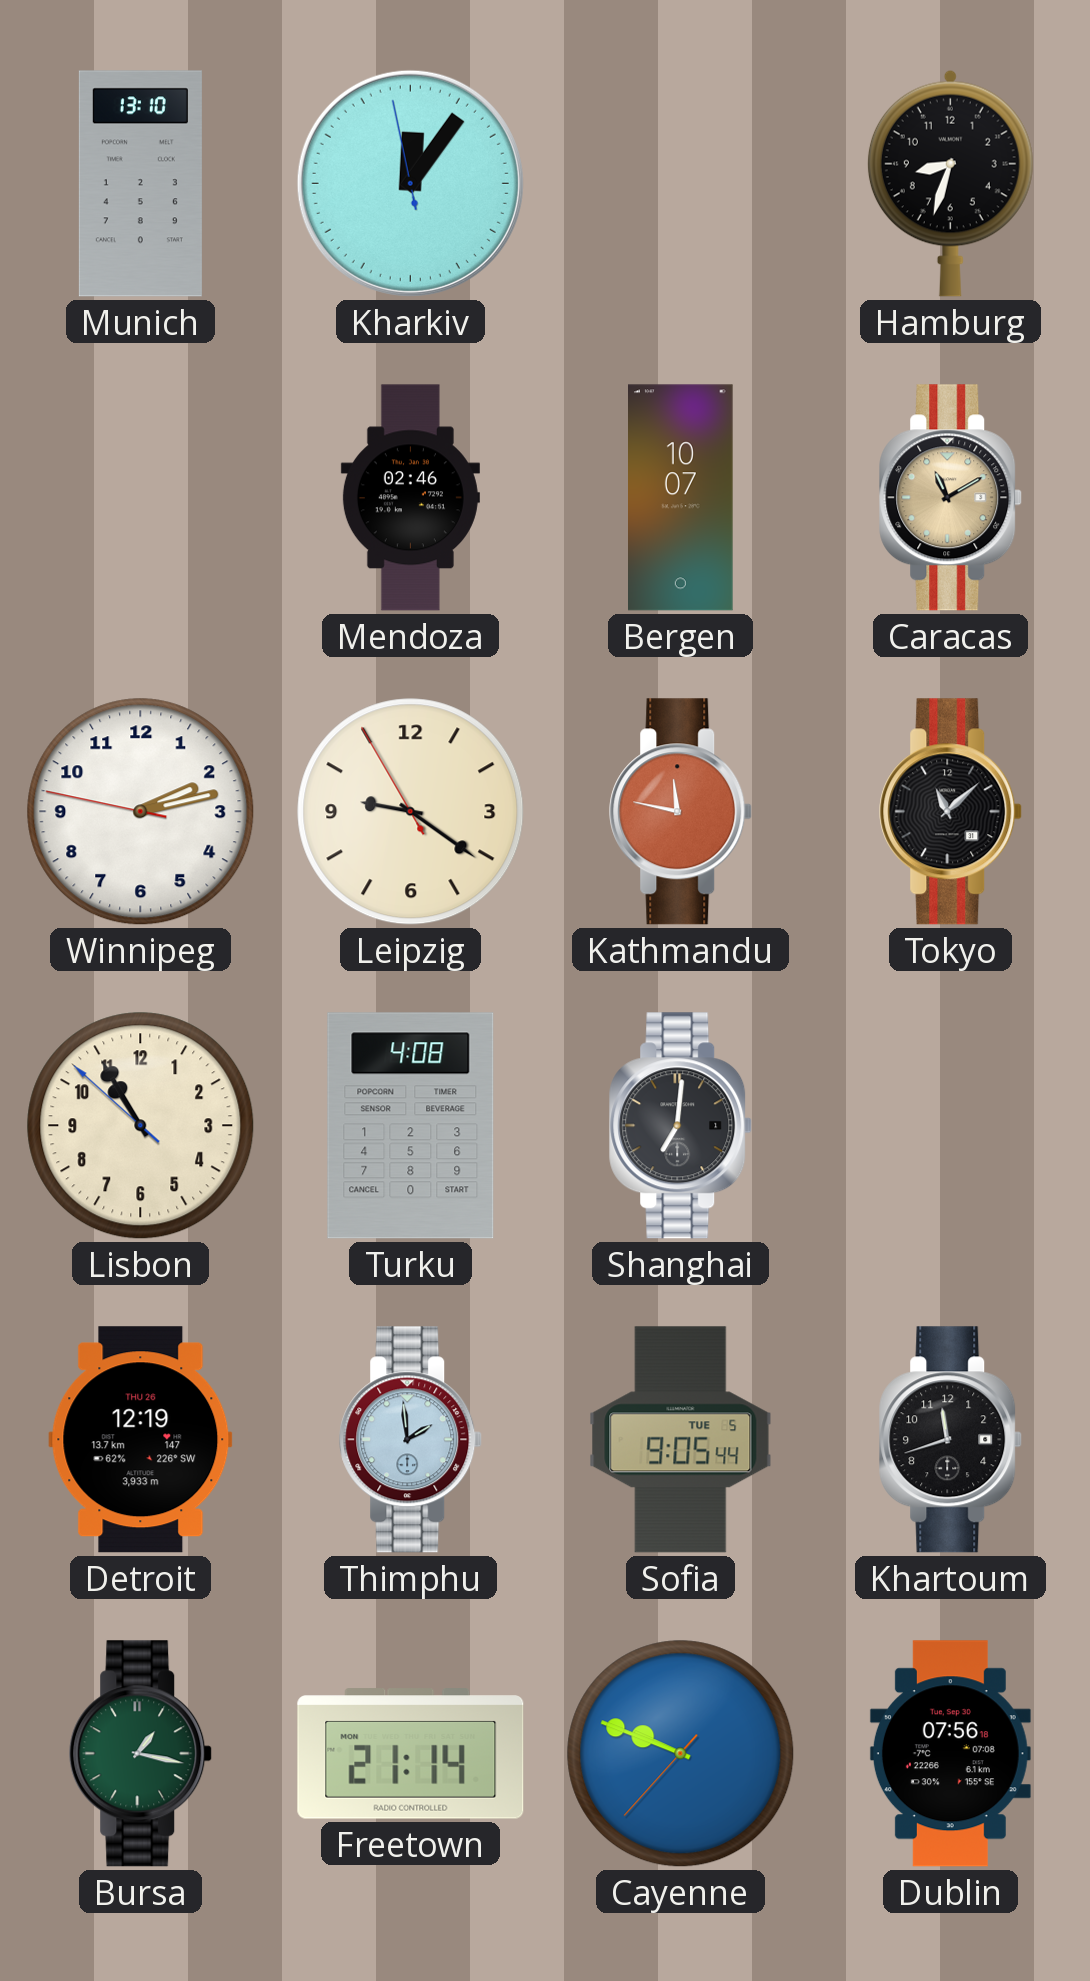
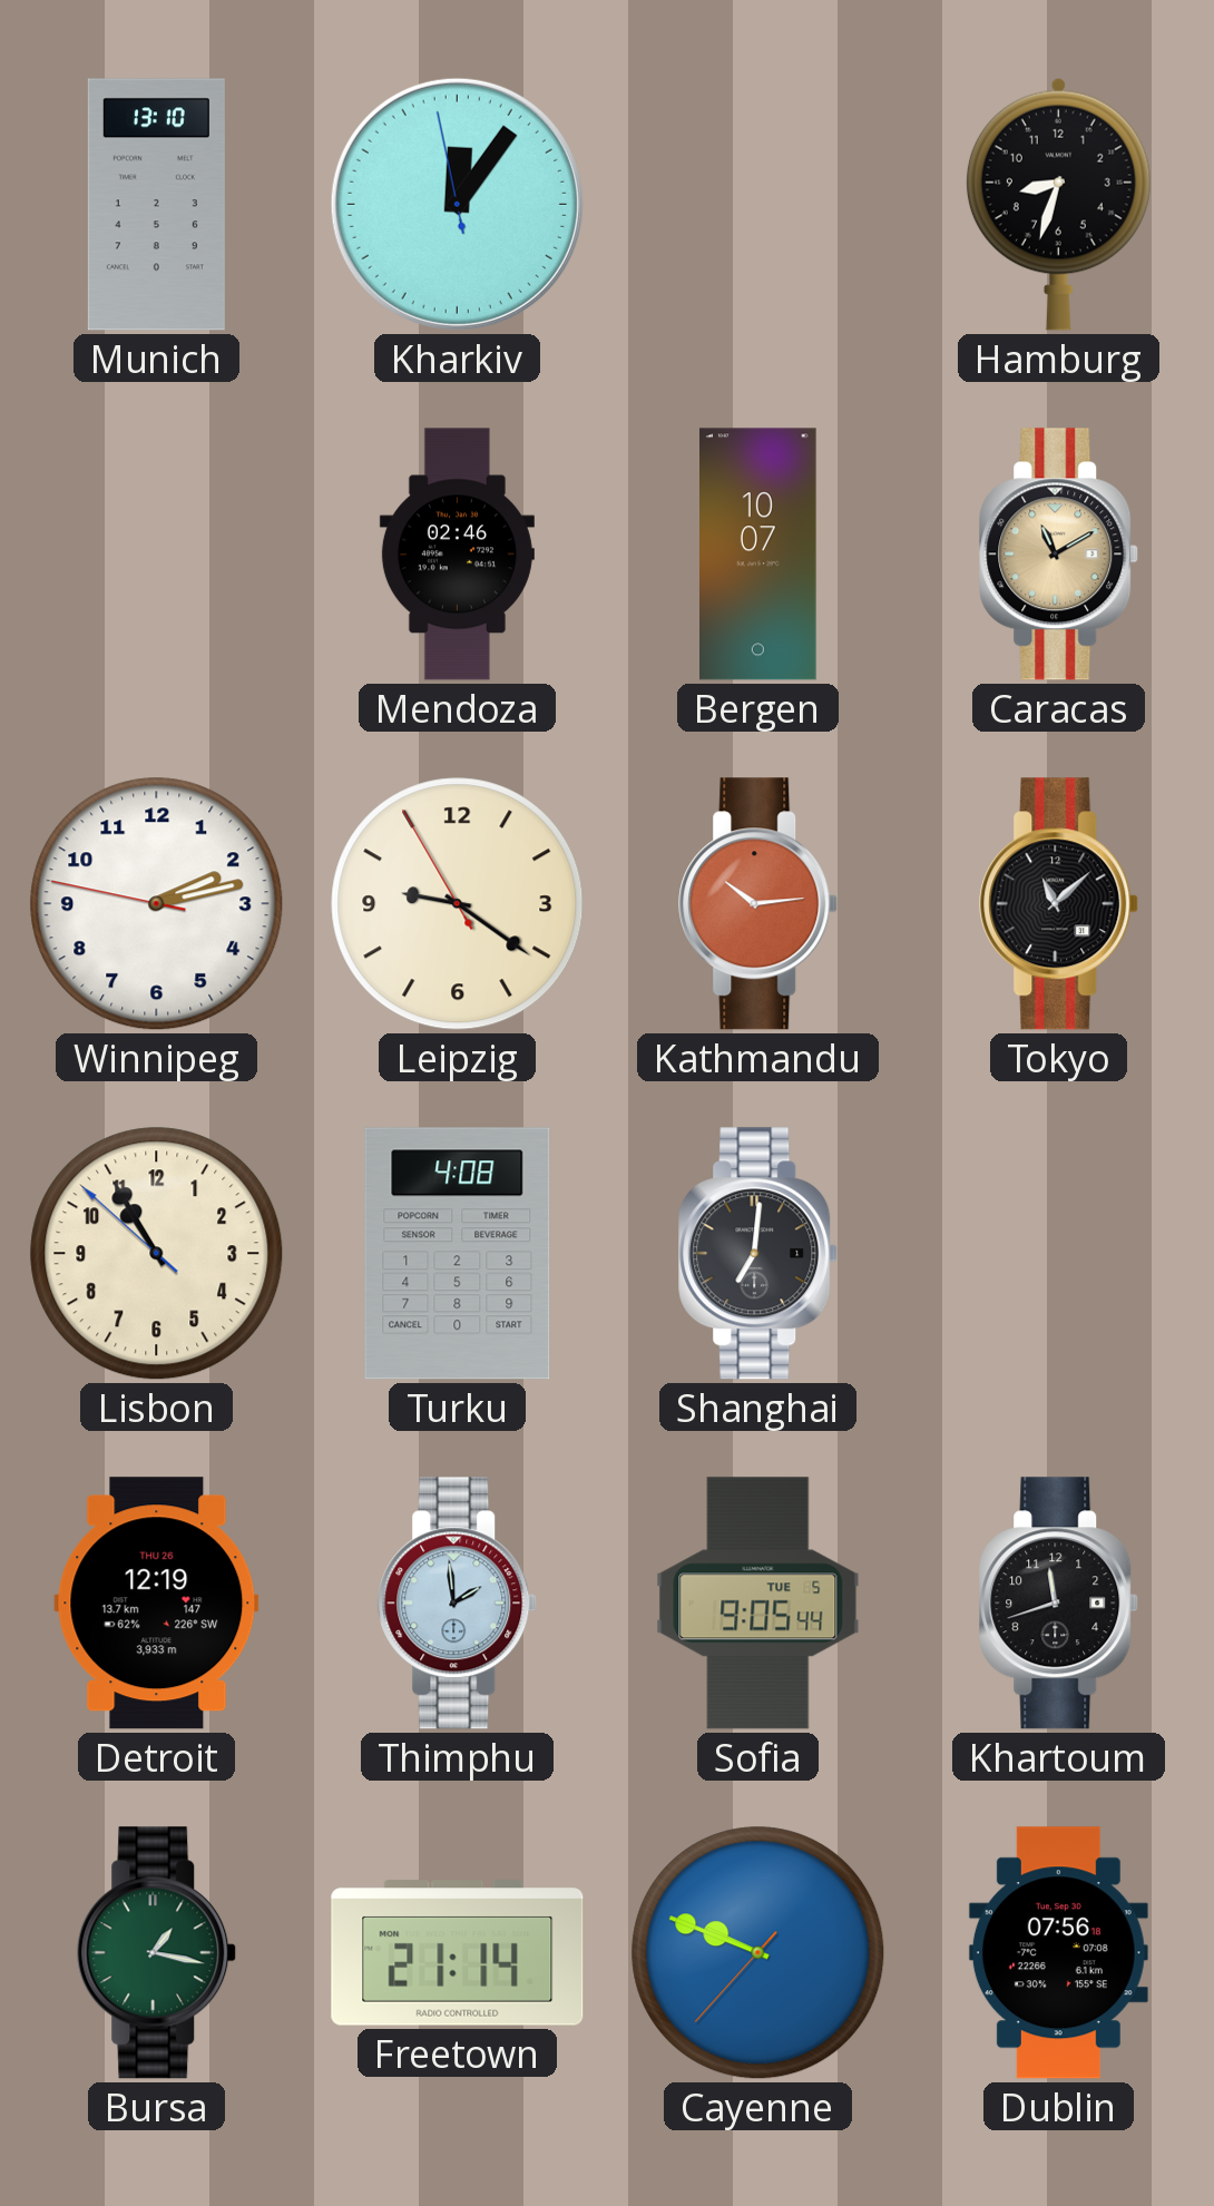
Kathmandu: 11:47 -> 10:14
